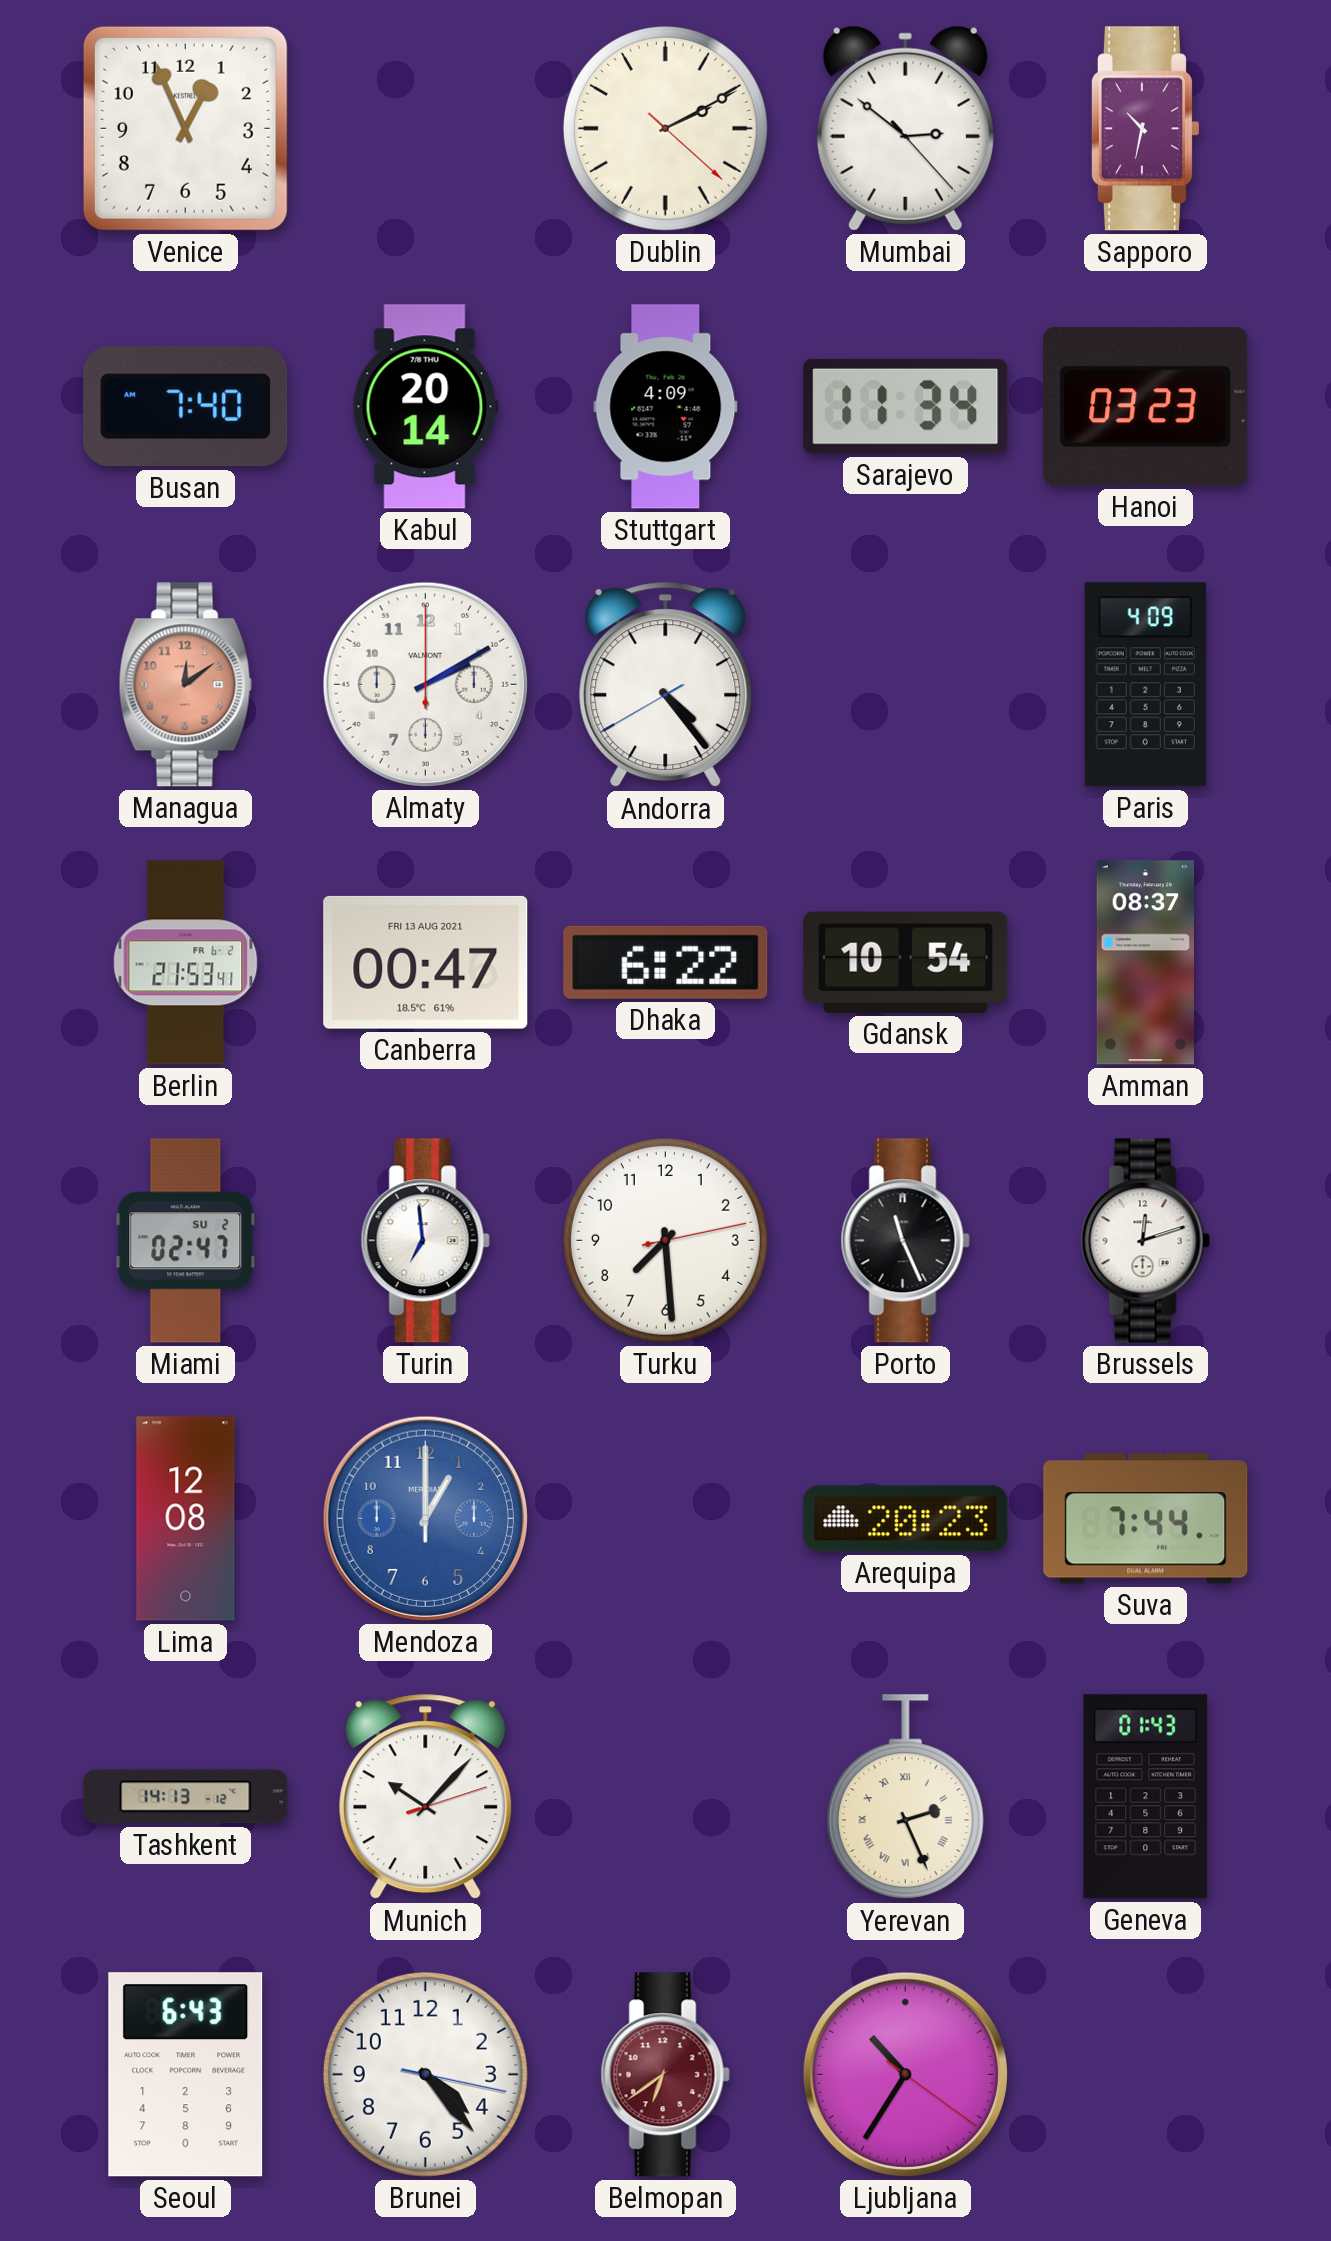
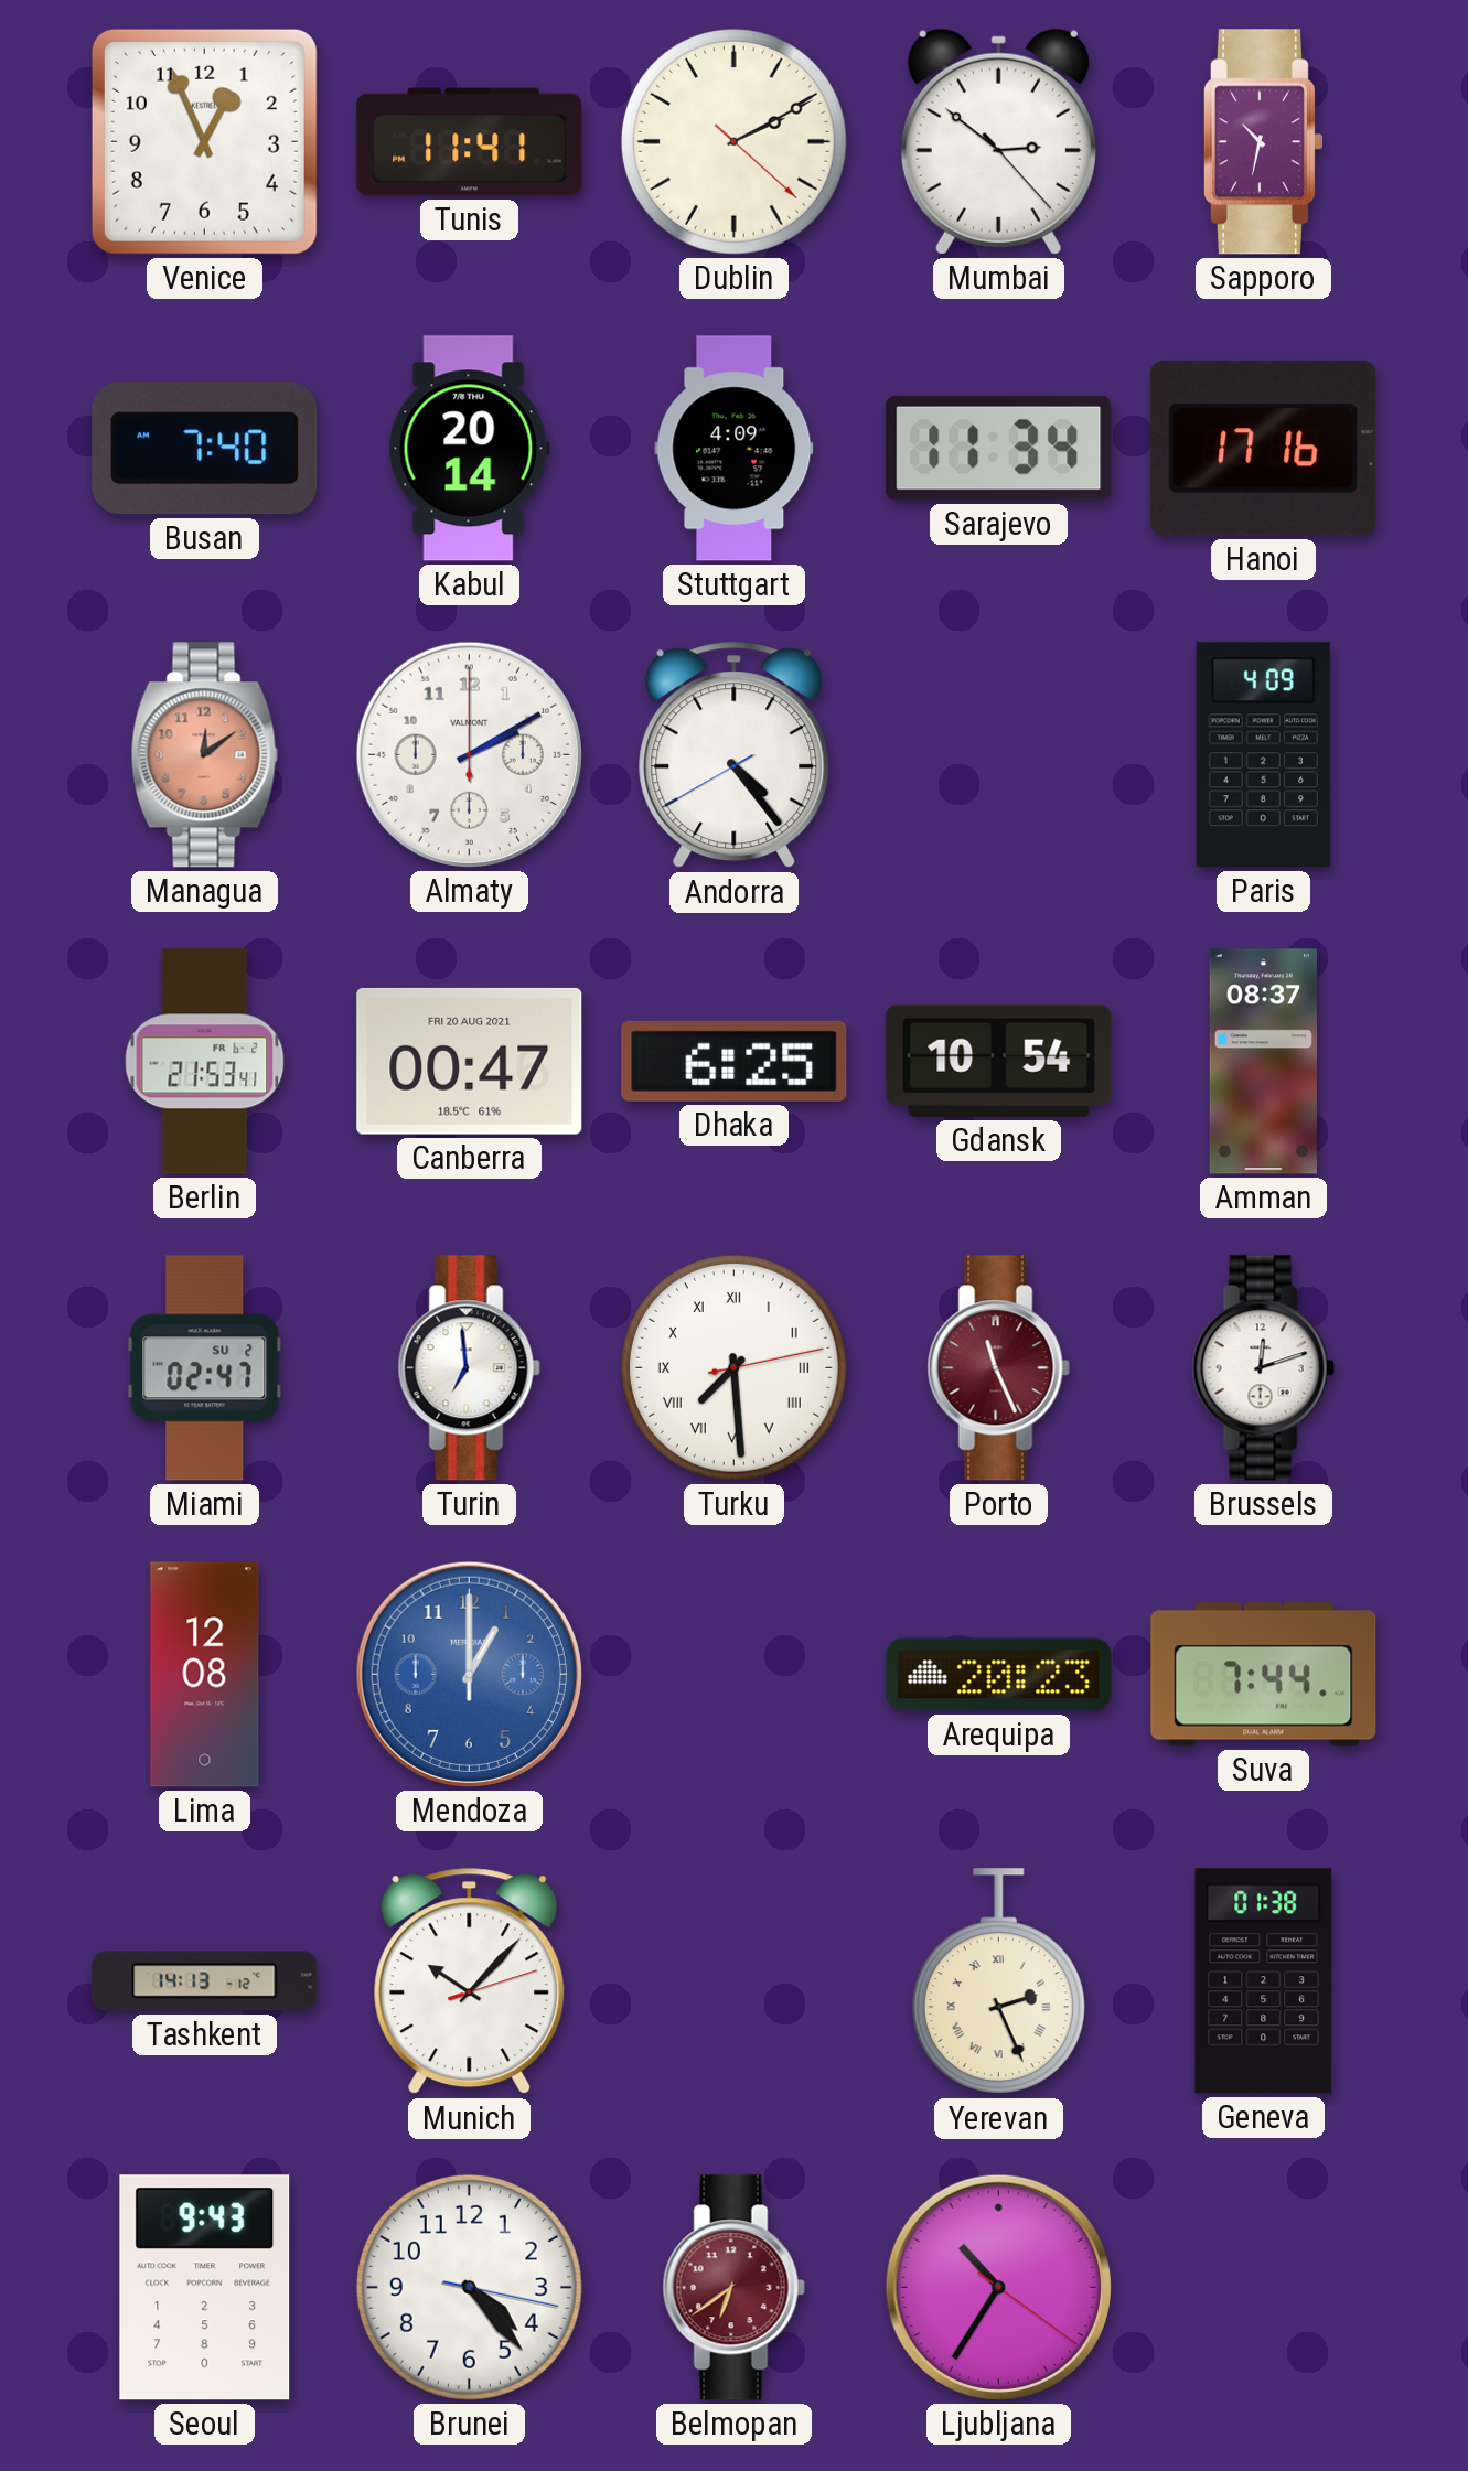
Tunis: none -> 11:41
Hanoi: 03:23 -> 17:16
Canberra date: FRI 13 AUG 2021 -> FRI 20 AUG 2021
Dhaka: 6:22 -> 6:25
Turku numerals: Arabic -> Roman
Porto dial: black -> burgundy
Geneva: 01:43 -> 01:38
Seoul: 6:43 -> 9:43
